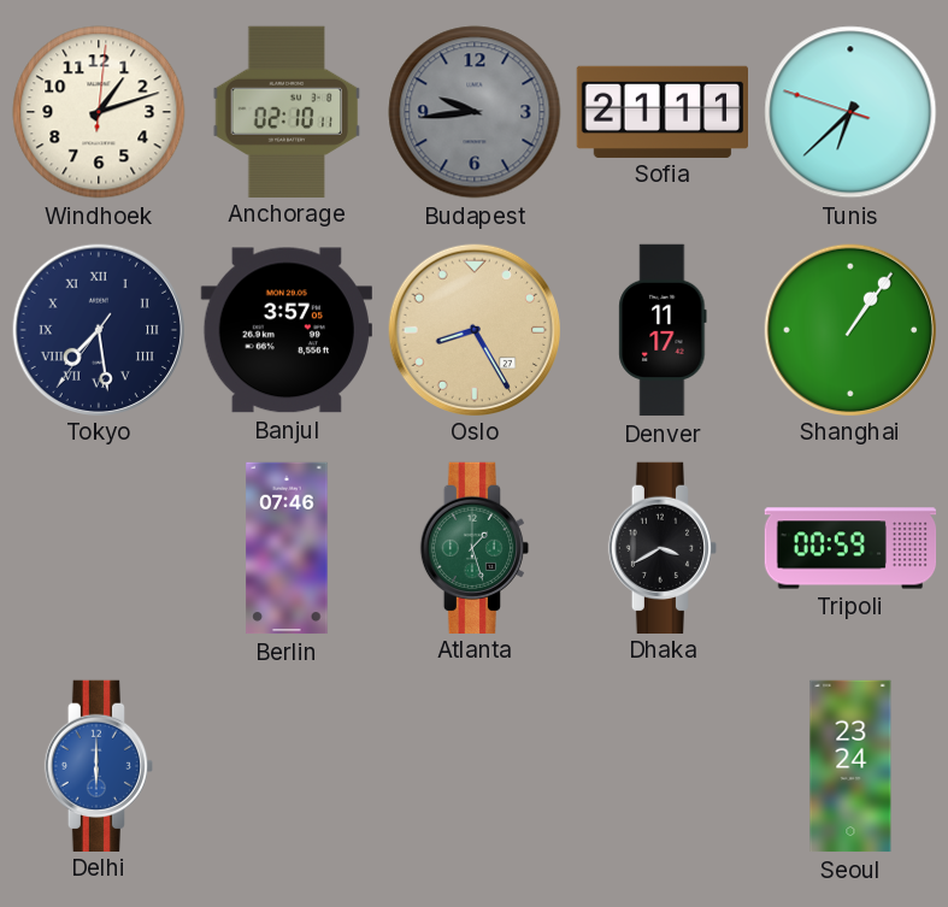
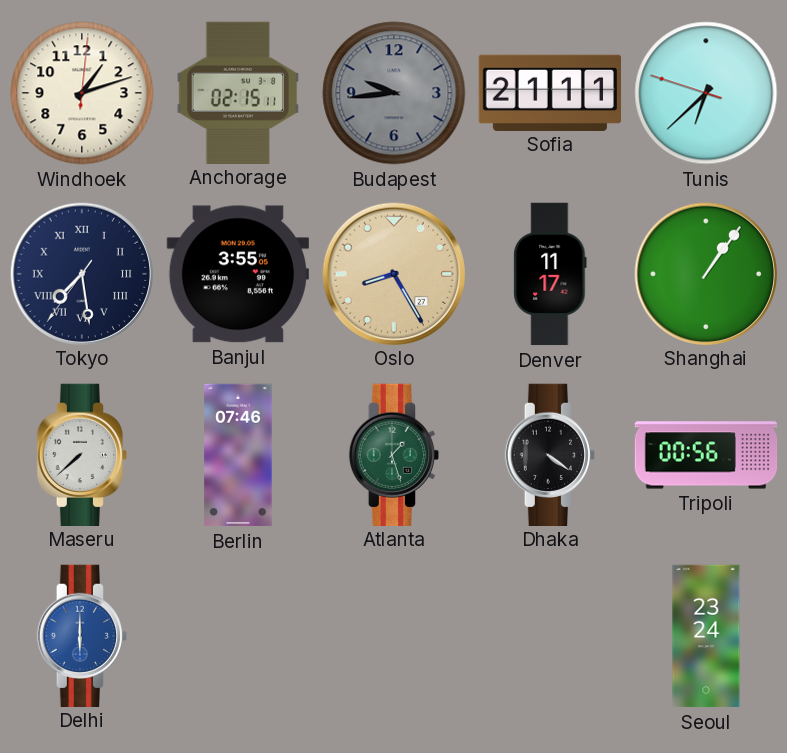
Anchorage: 02:10 -> 02:15
Banjul: 3:57 -> 3:55
Maseru: none -> 7:38
Dhaka: 3:40 -> 4:21
Tripoli: 00:59 -> 00:56
